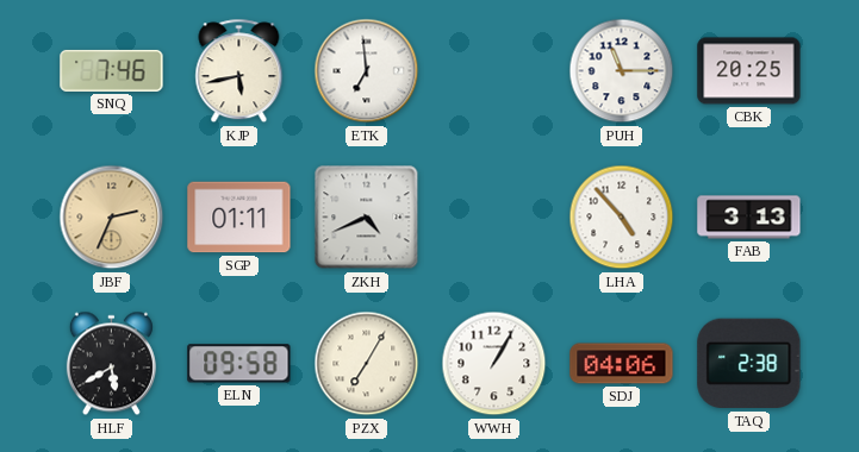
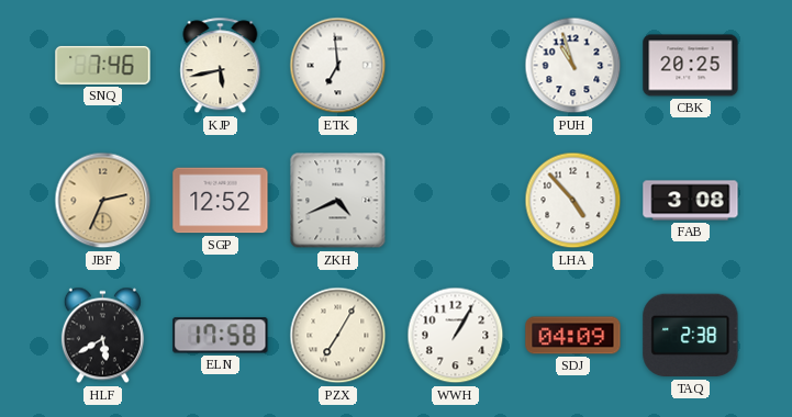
PUH: 11:15 -> 10:57
SGP: 01:11 -> 12:52
FAB: 3:13 -> 3:08
ELN: 09:58 -> 17:58
SDJ: 04:06 -> 04:09
